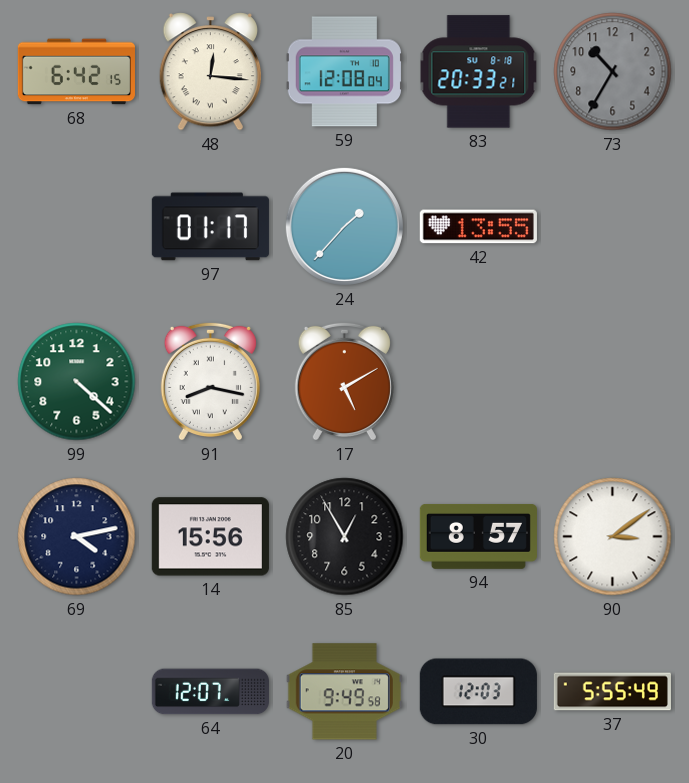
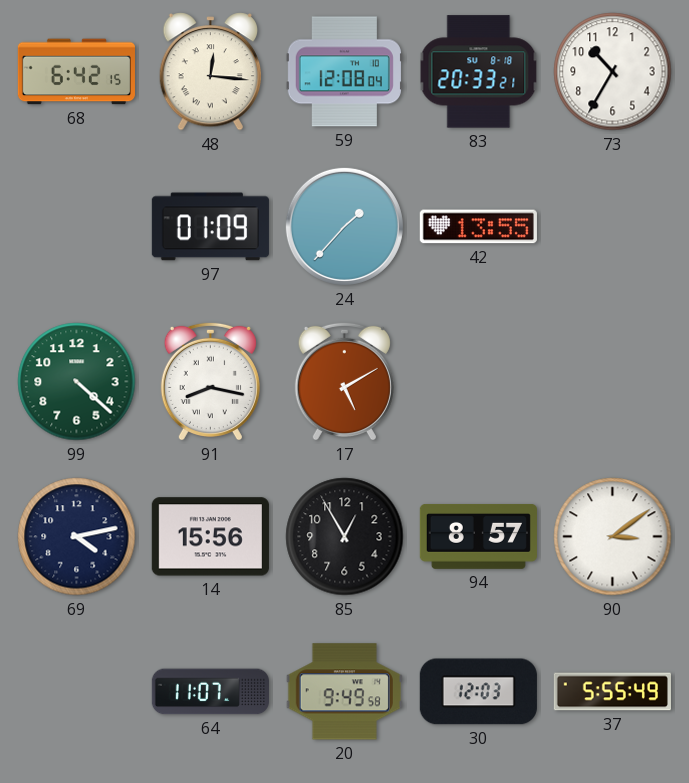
73 dial: grey -> white
97: 01:17 -> 01:09
64: 12:07 -> 11:07
